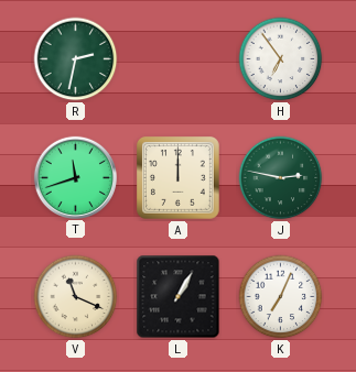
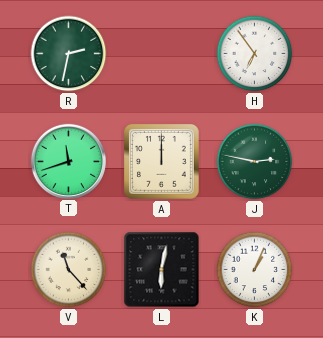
V: 11:19 -> 11:23
L: 1:05 -> 6:02
K: 7:04 -> 1:04
